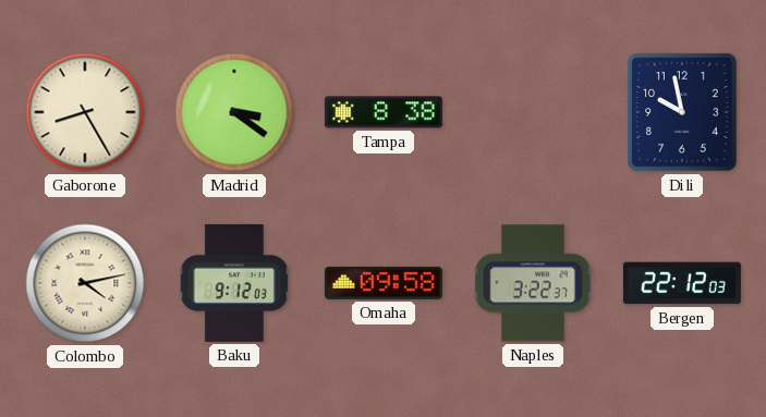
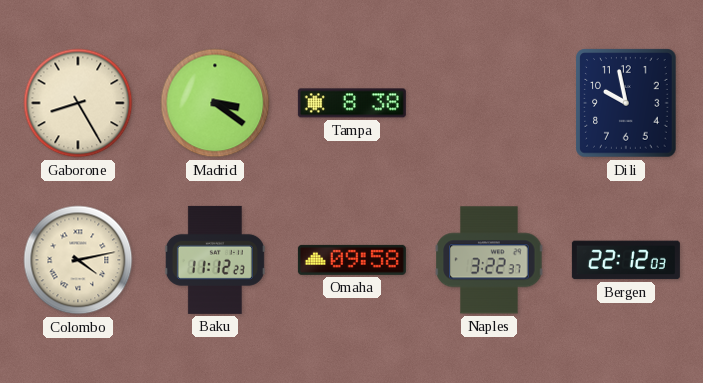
Baku: 9:12 -> 11:12
